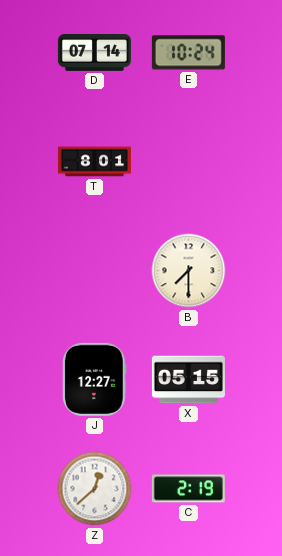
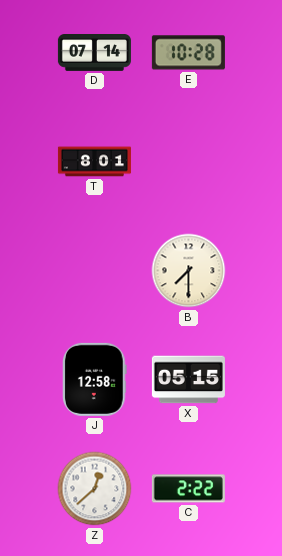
E: 10:24 -> 10:28
J: 12:27 -> 12:58
C: 2:19 -> 2:22
